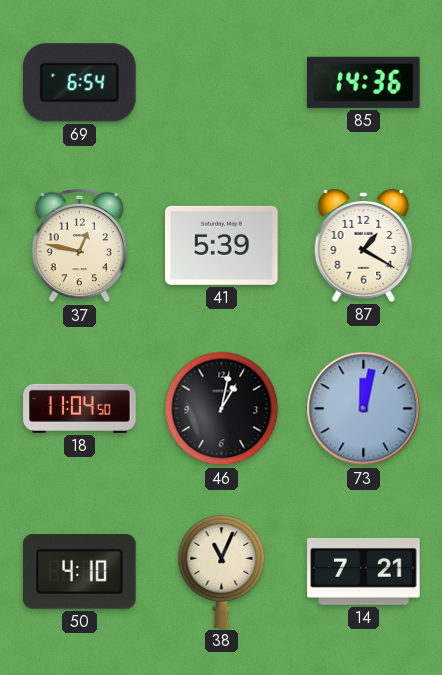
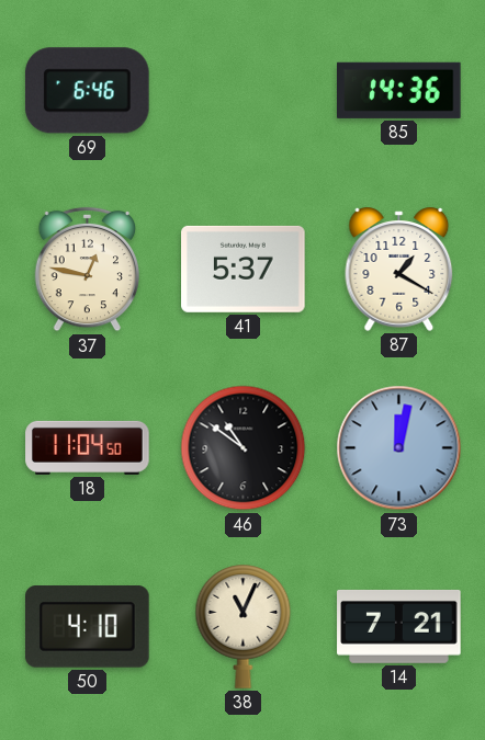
69: 6:54 -> 6:46
41: 5:39 -> 5:37
46: 1:02 -> 10:51
